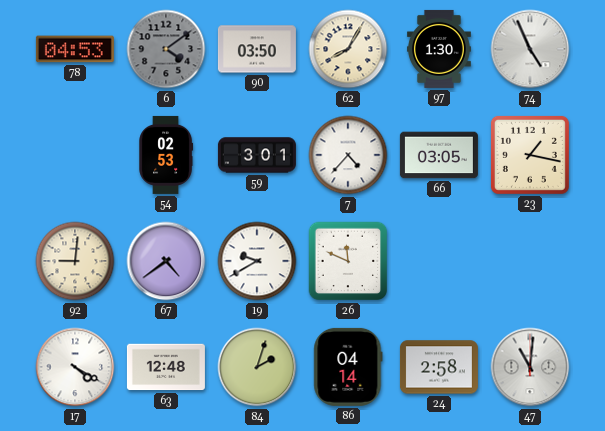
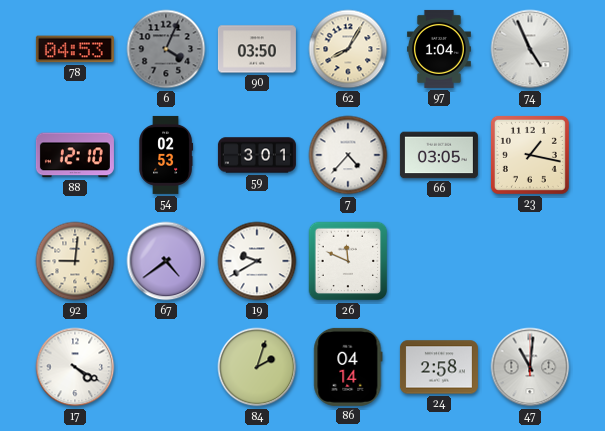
6: 4:09 -> 4:04
97: 1:30 -> 1:04
88: none -> 12:10
63: 12:48 -> none
